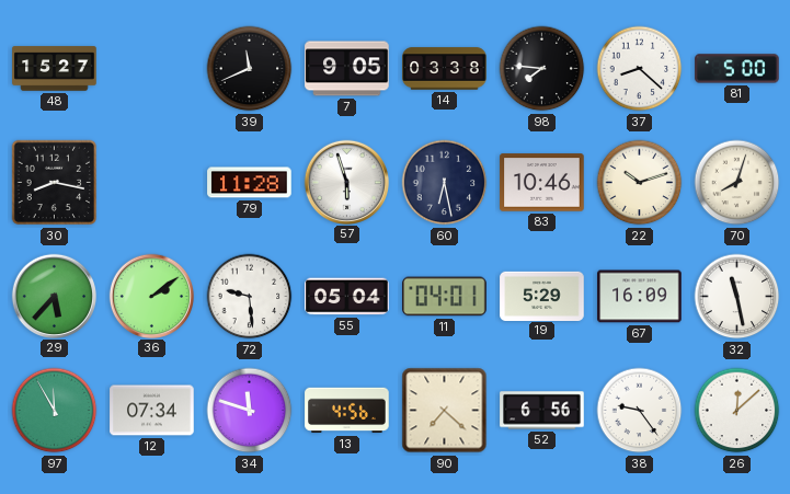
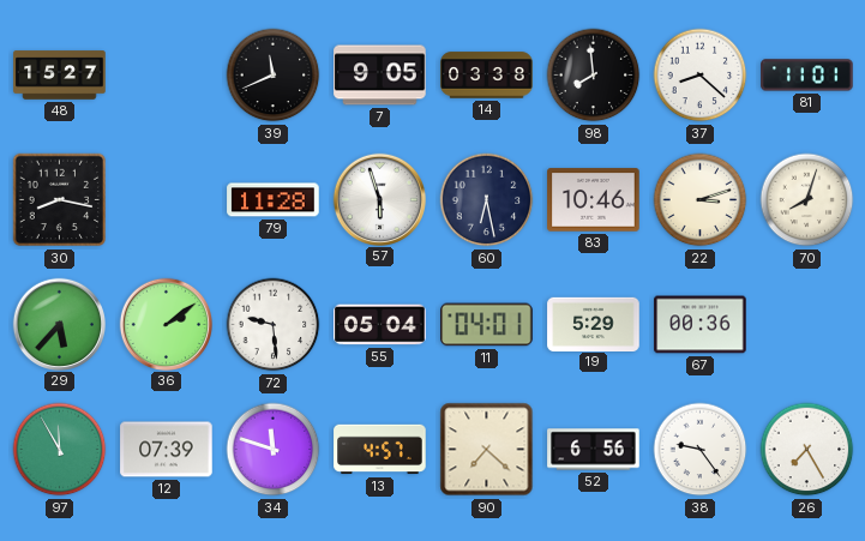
98: 7:46 -> 7:59
81: 5:00 -> 11:01
22: 10:12 -> 3:12
67: 16:09 -> 00:36
32: 11:28 -> none
12: 07:34 -> 07:39
13: 4:56 -> 4:57
26: 12:08 -> 7:25
